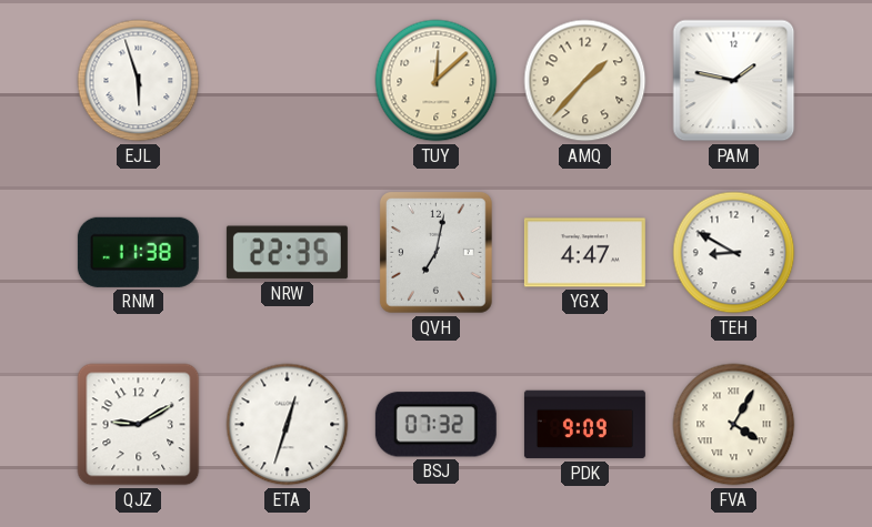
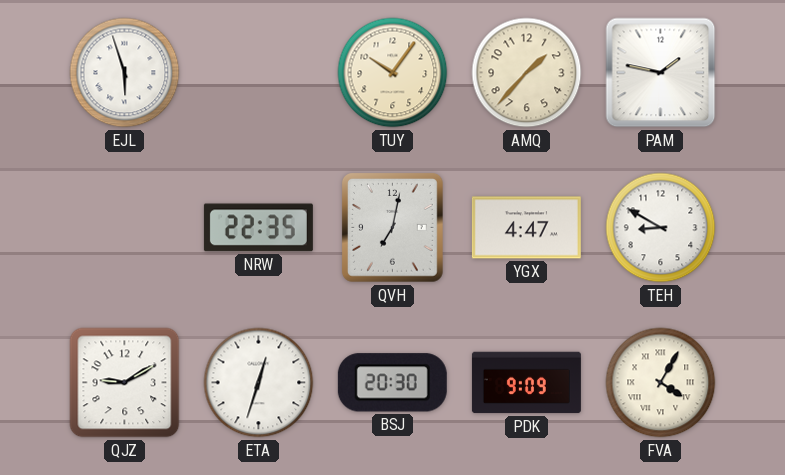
TUY: 12:08 -> 10:06
RNM: 11:38 -> none
BSJ: 07:32 -> 20:30
